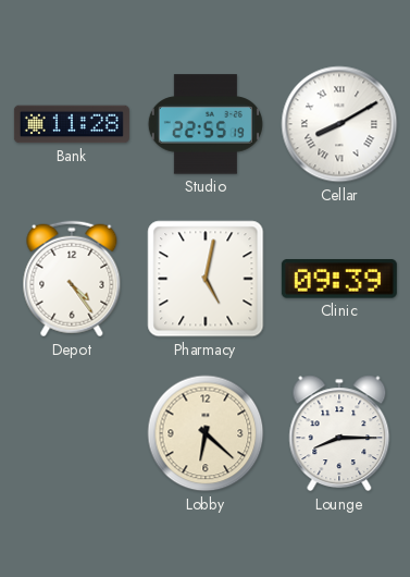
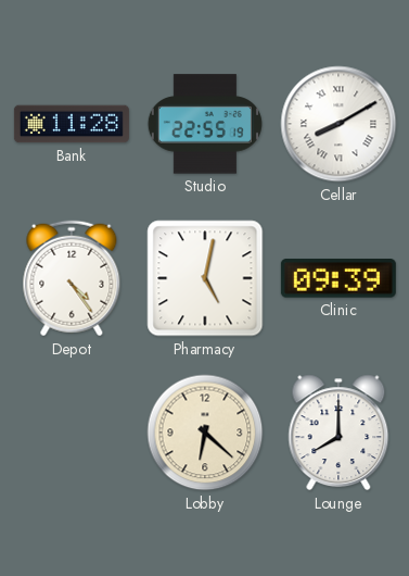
Lounge: 8:15 -> 8:00
